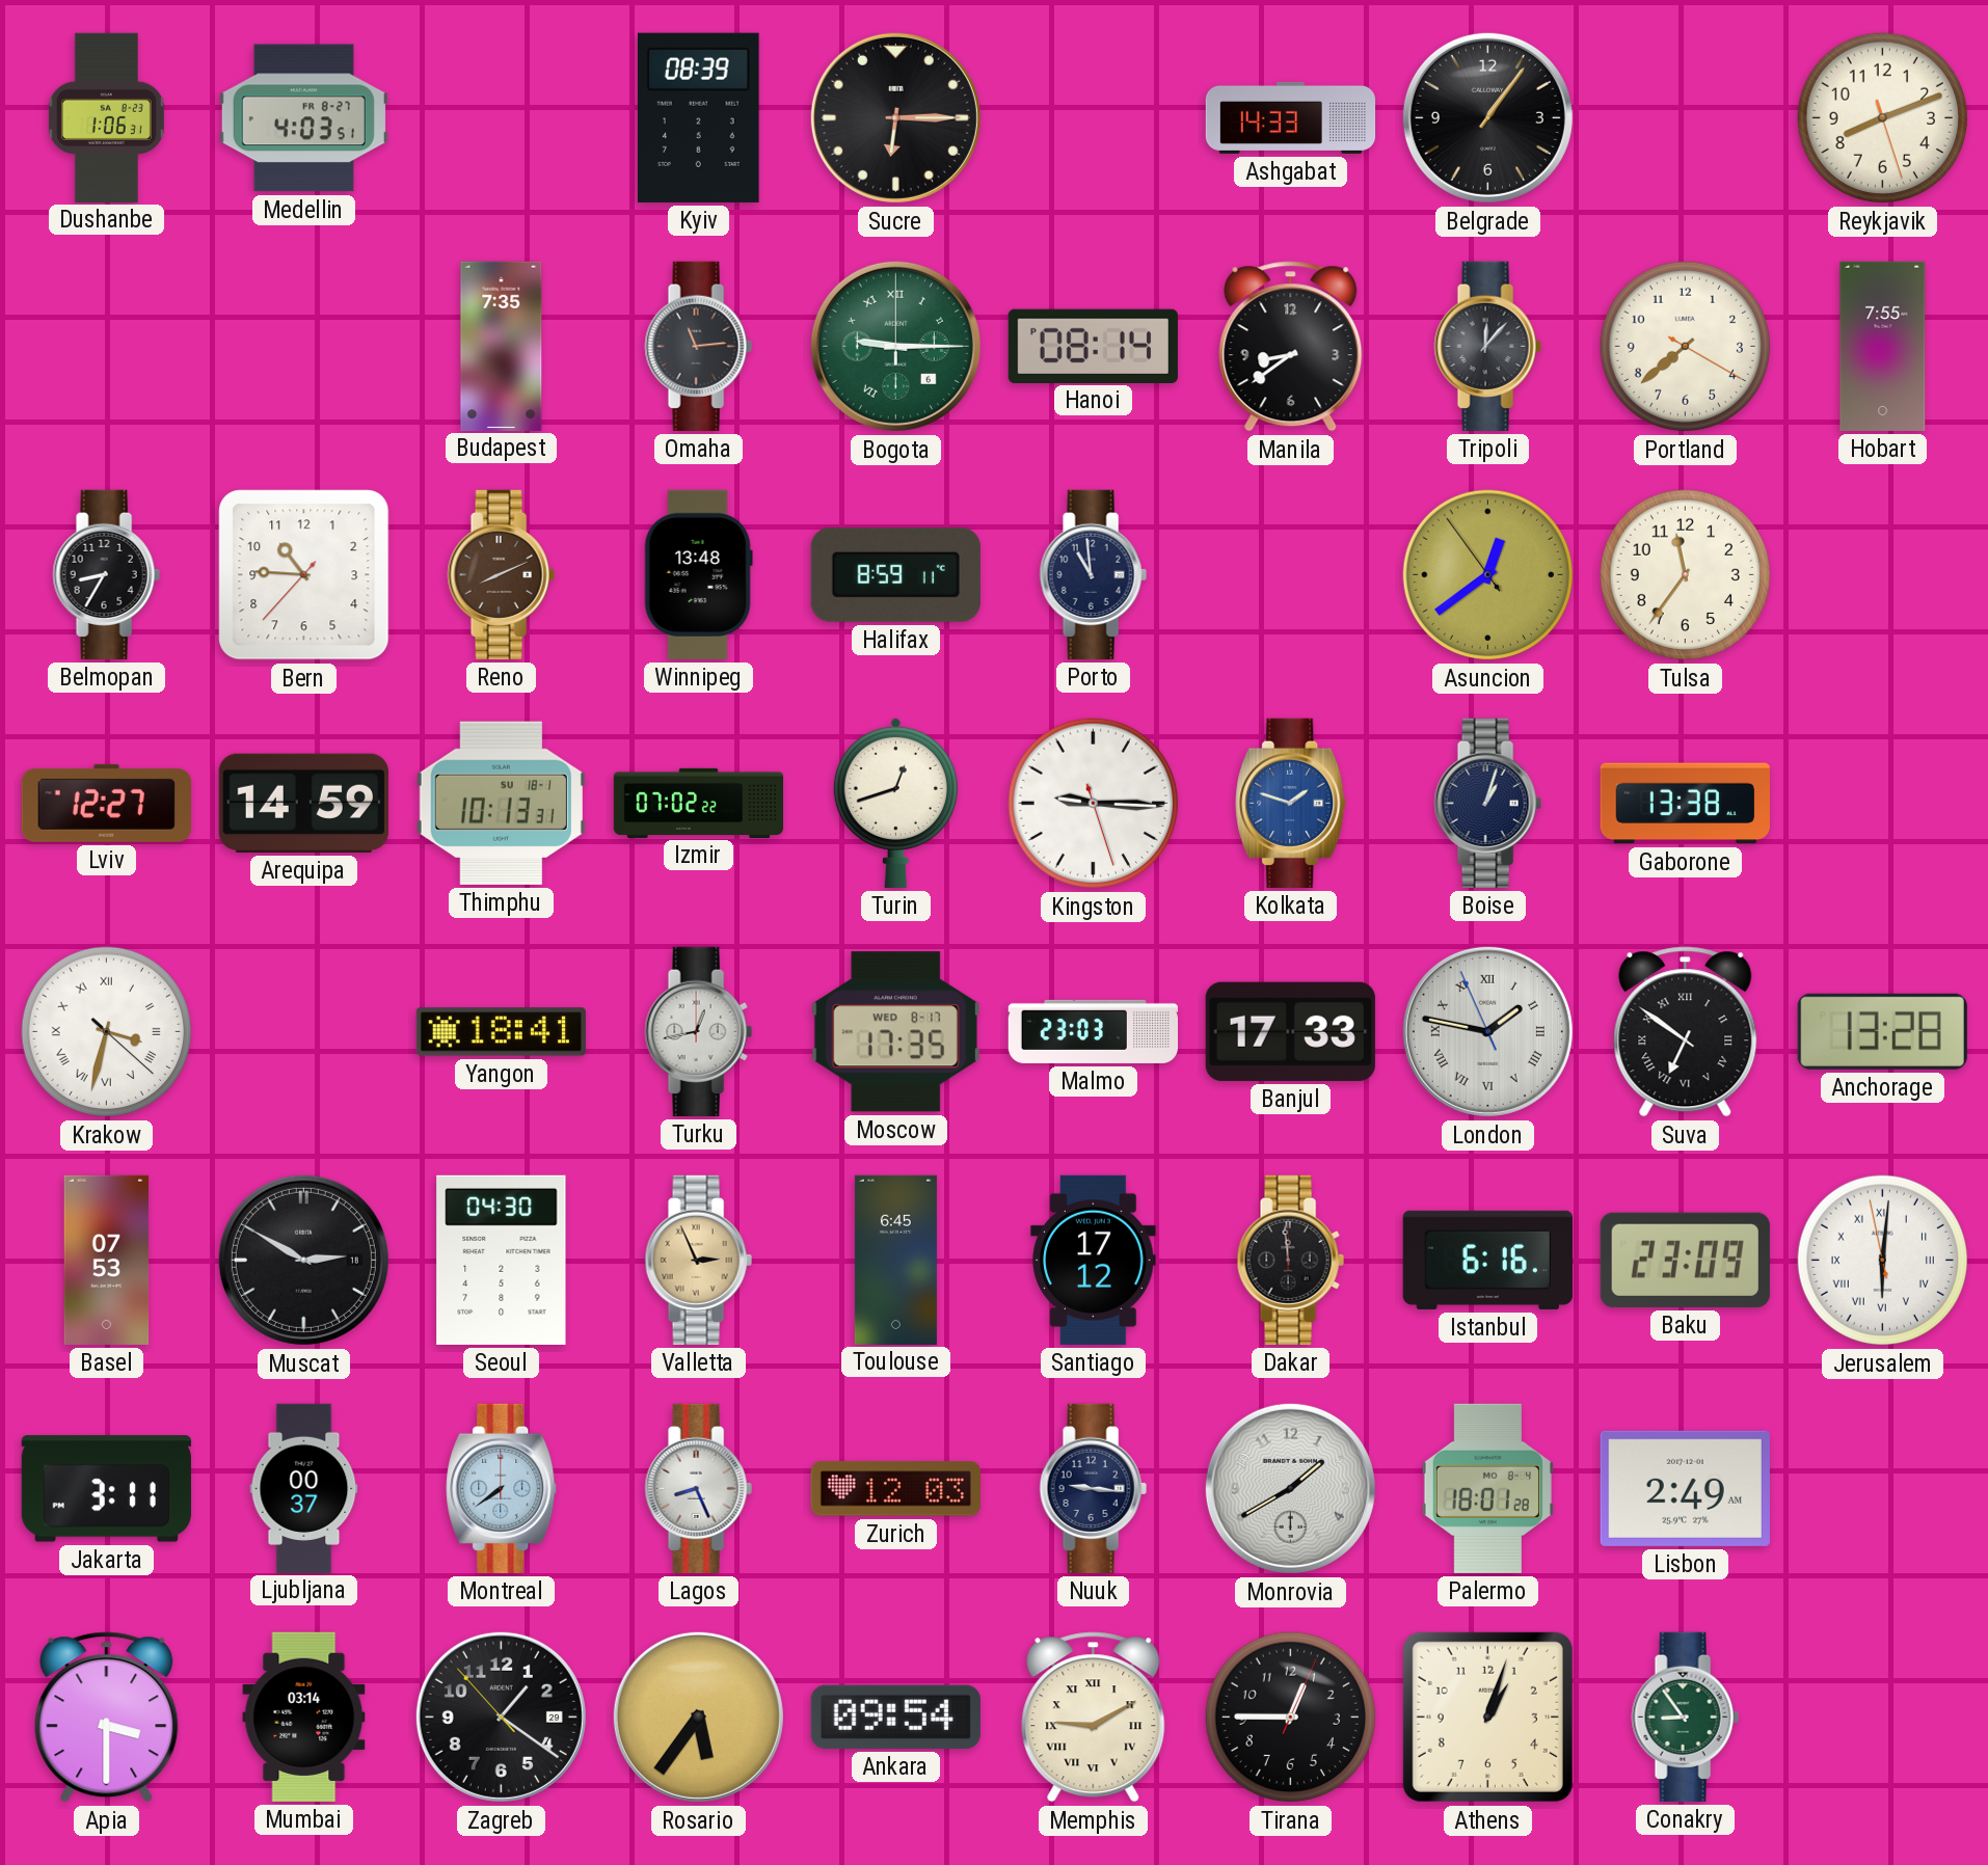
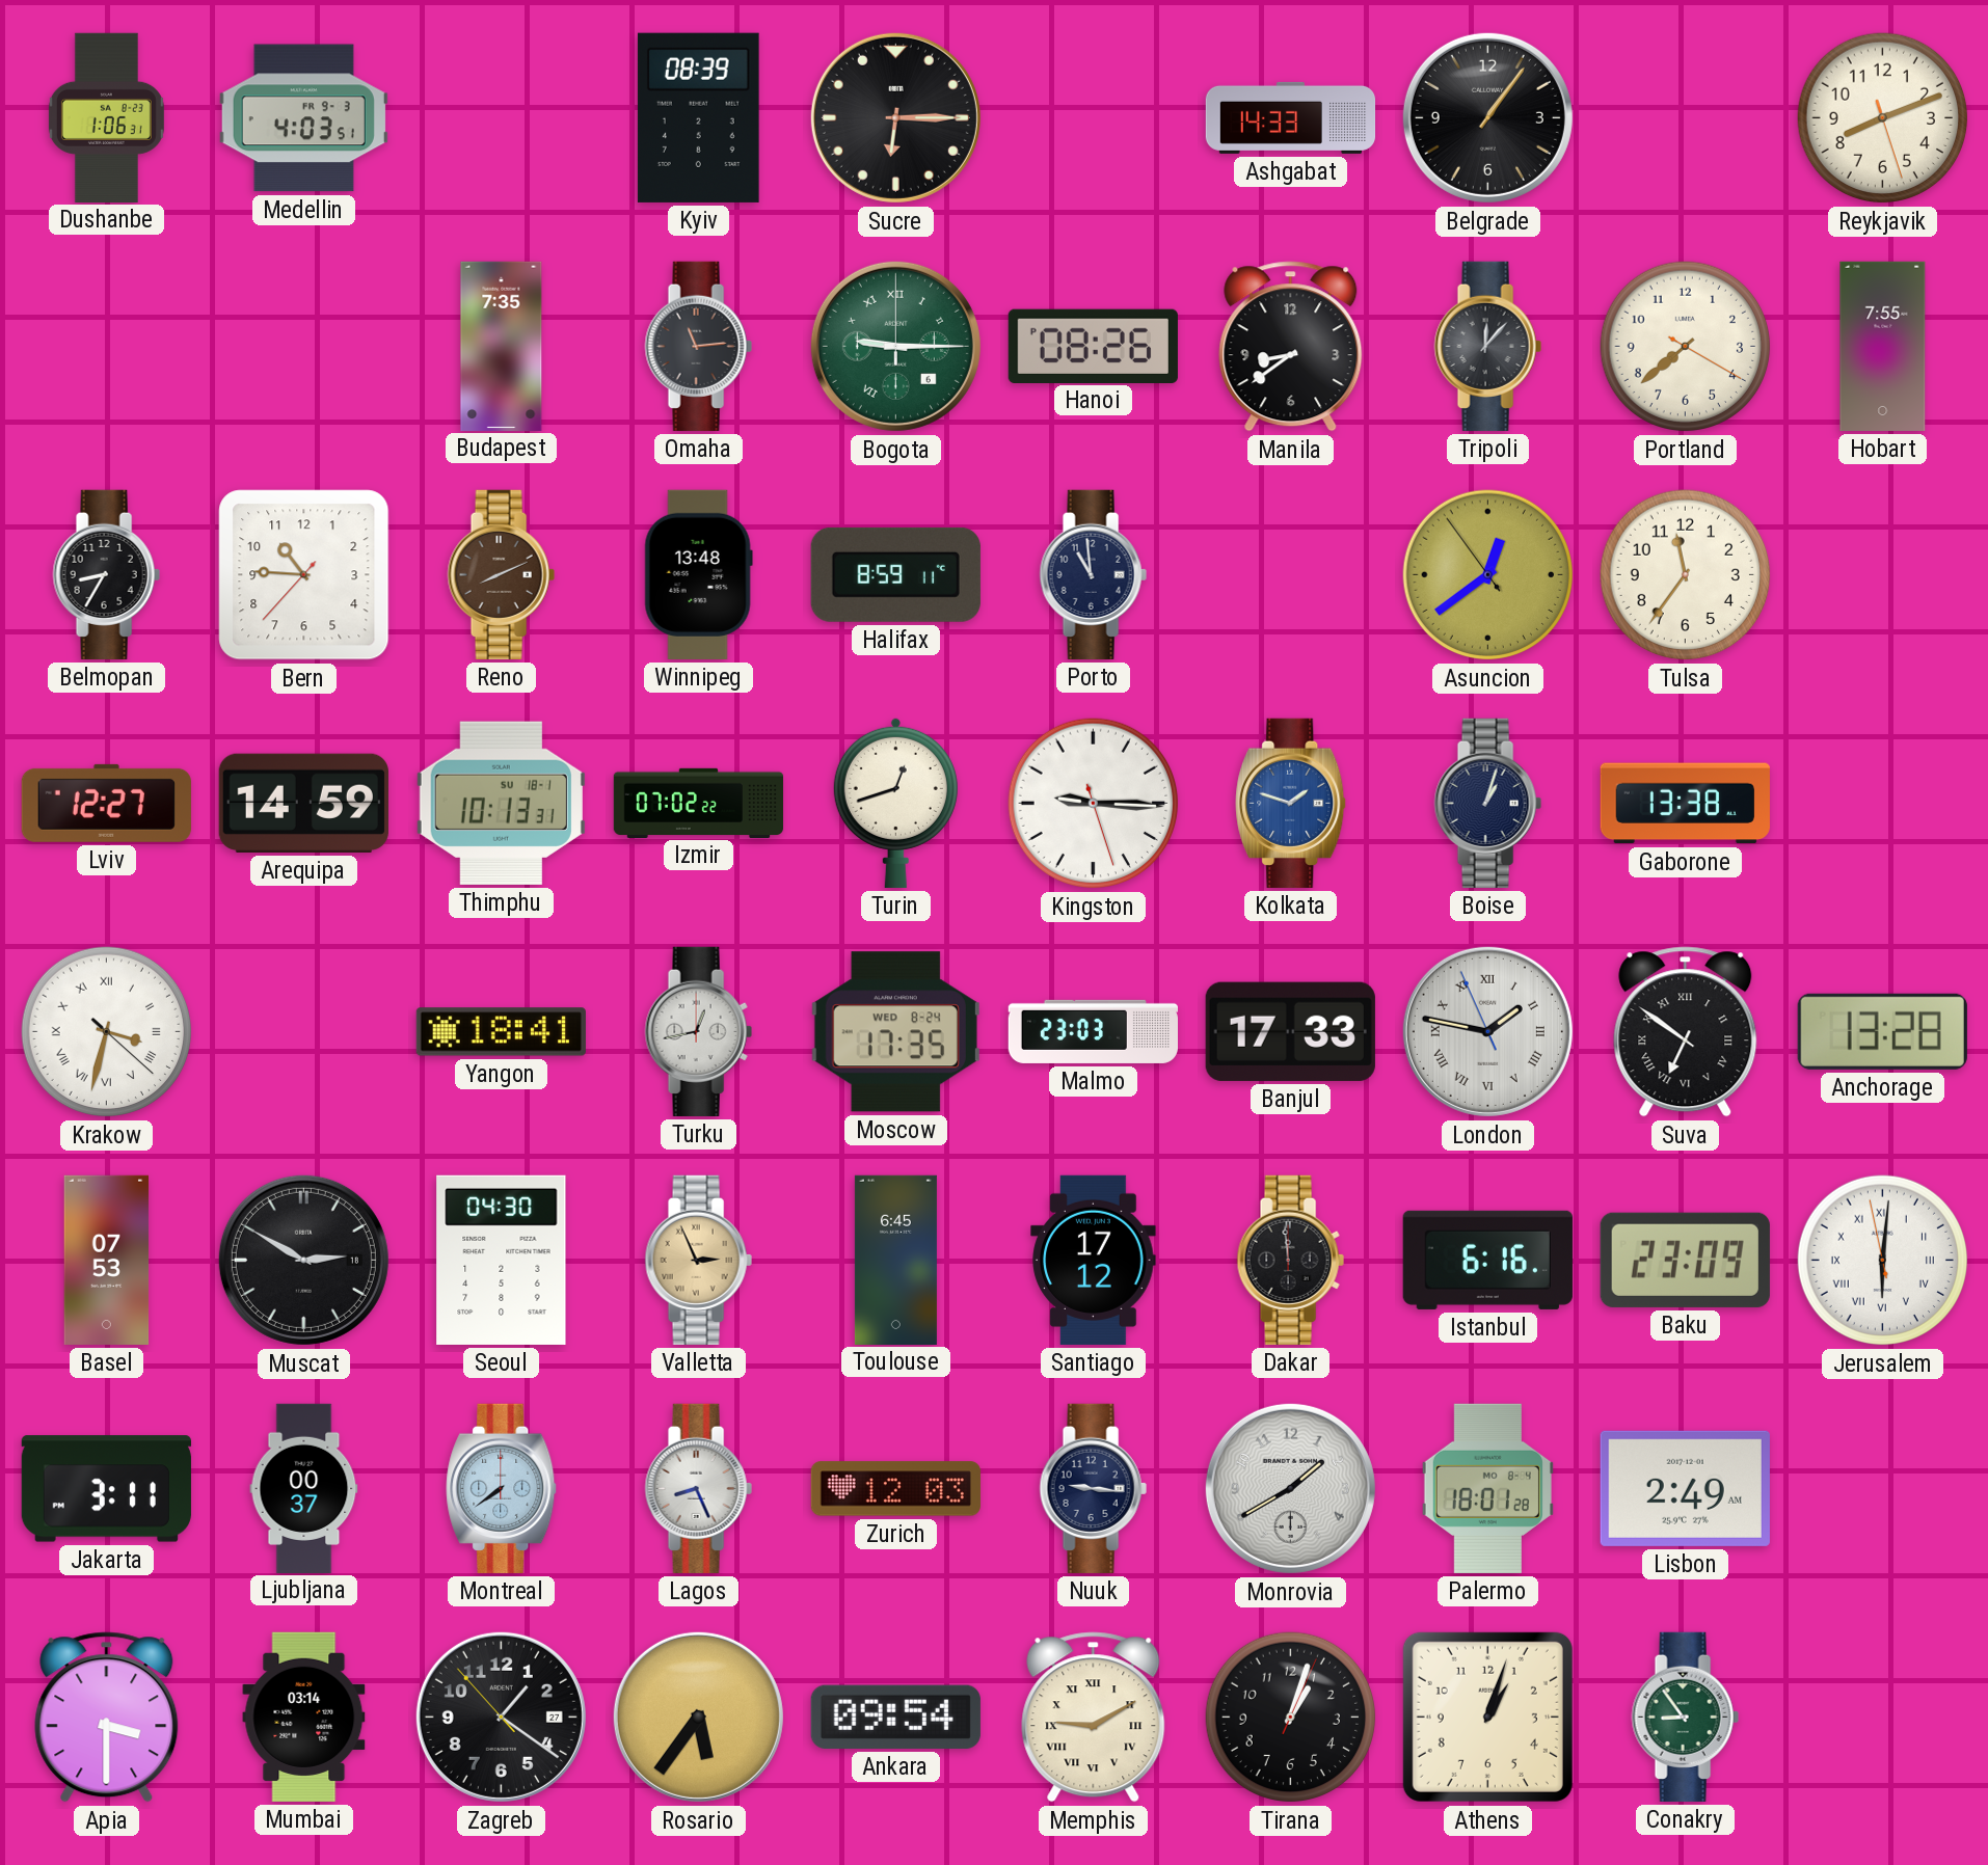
Medellin date: FR 8-27 -> FR 9-3
Hanoi: 08:14 -> 08:26
Moscow date: WED 8-17 -> WED 8-24
Zagreb date: 29 -> 27
Tirana: 12:45 -> 1:03
